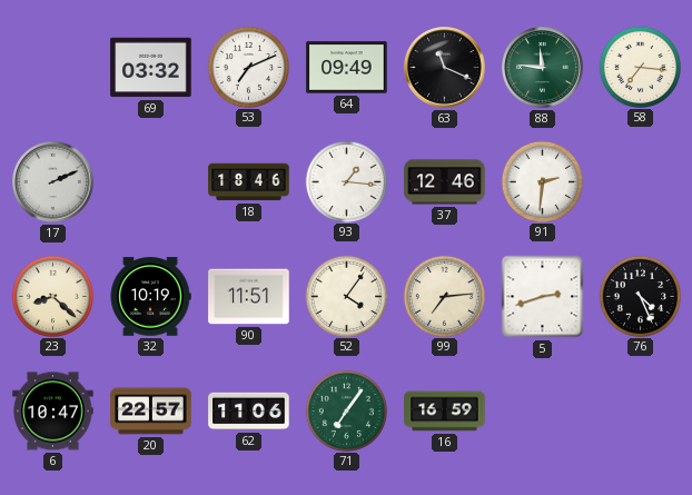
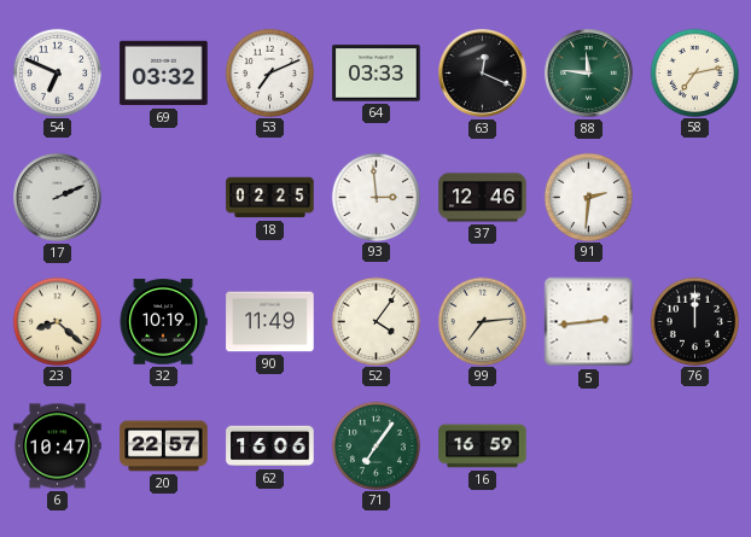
54: none -> 6:49
64: 09:49 -> 03:33
63: 11:19 -> 12:19
58: 7:16 -> 7:13
18: 18:46 -> 02:25
93: 1:16 -> 2:59
90: 11:51 -> 11:49
5: 2:42 -> 2:44
76: 4:26 -> 12:00
62: 11:06 -> 16:06
